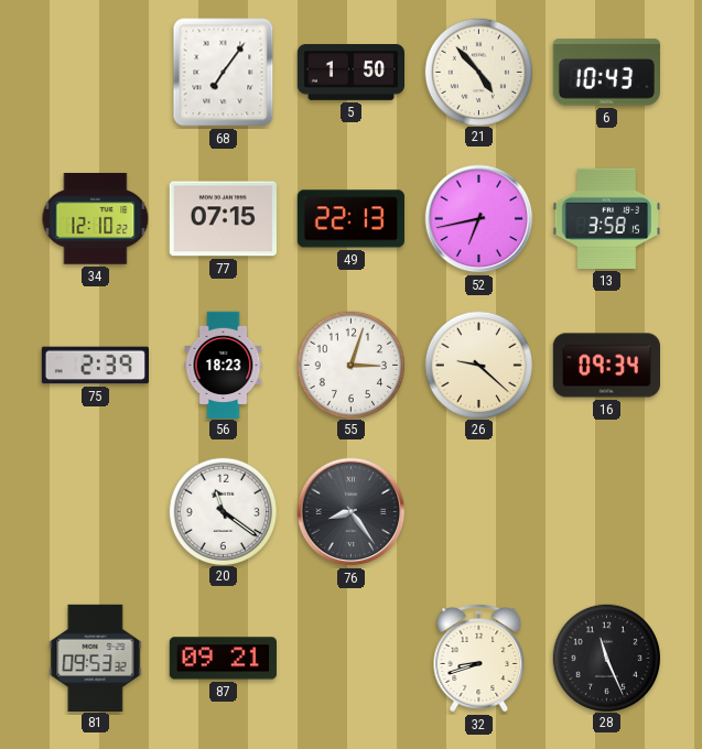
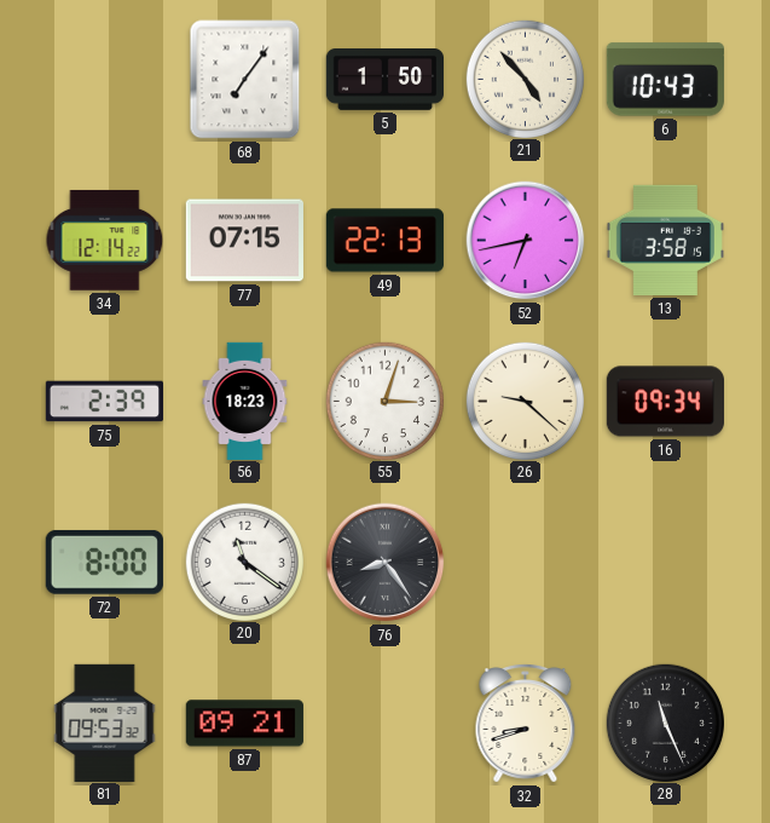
34: 12:10 -> 12:14
72: none -> 8:00
